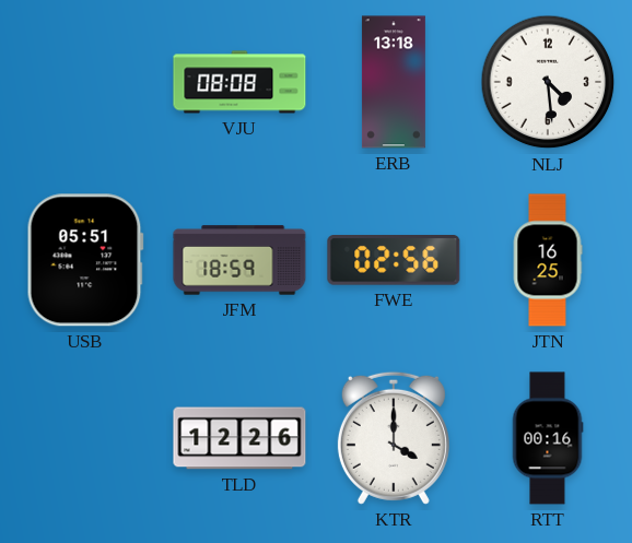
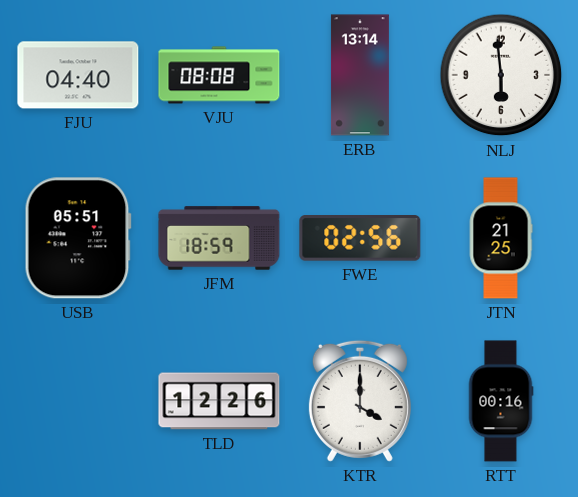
FJU: none -> 04:40
ERB: 13:18 -> 13:14
NLJ: 4:29 -> 5:59
JTN: 16:25 -> 21:25
